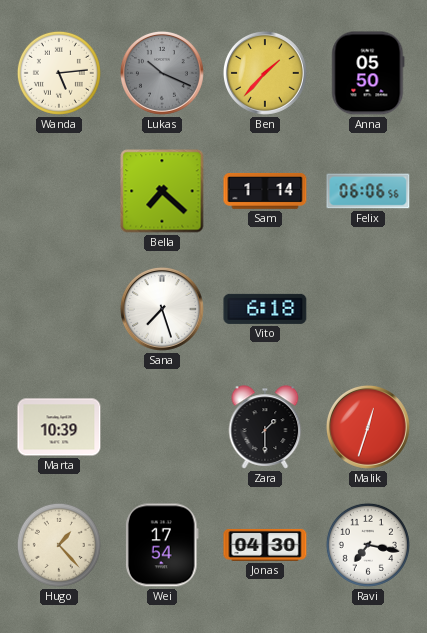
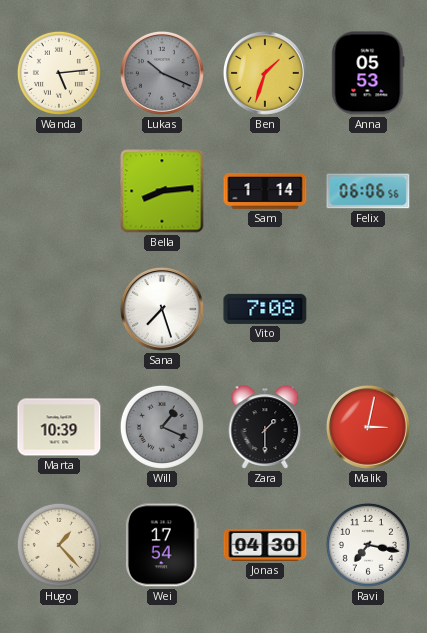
Ben: 1:37 -> 1:33
Anna: 05:50 -> 05:53
Bella: 7:22 -> 8:14
Vito: 6:18 -> 7:08
Will: none -> 1:19
Malik: 12:33 -> 3:02
